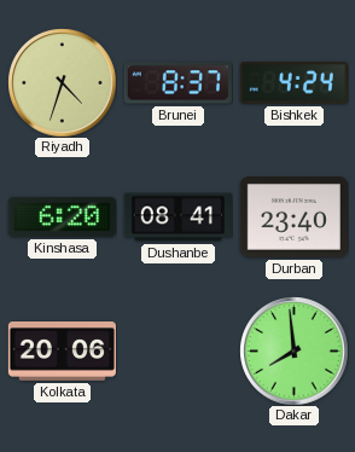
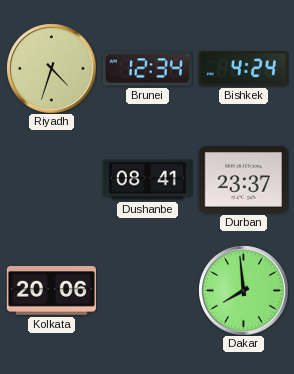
Brunei: 8:37 -> 12:34
Kinshasa: 6:20 -> none
Durban: 23:40 -> 23:37
